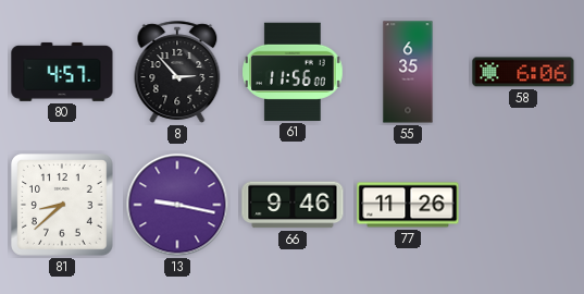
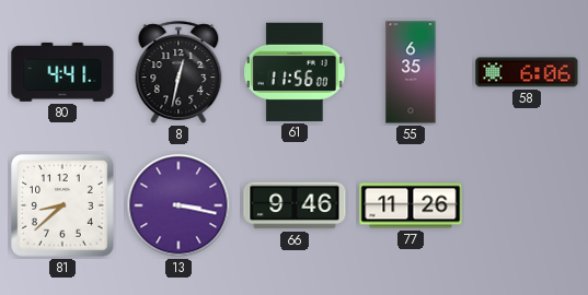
80: 4:57 -> 4:41
8: 2:53 -> 12:32
13: 9:17 -> 3:17
